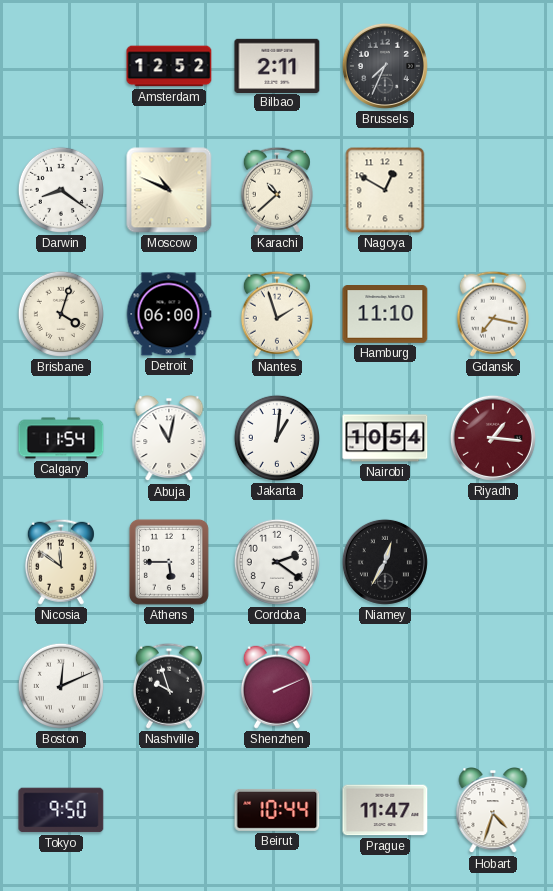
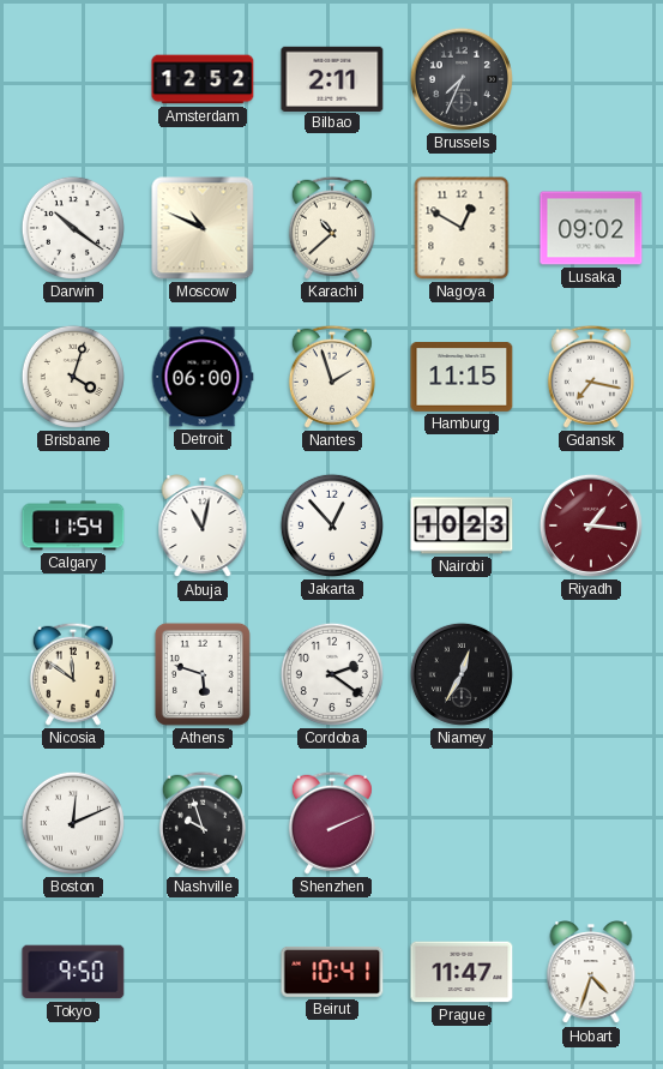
Darwin: 8:21 -> 10:21
Lusaka: none -> 09:02
Hamburg: 11:10 -> 11:15
Jakarta: 1:01 -> 12:53
Nairobi: 10:54 -> 10:23
Athens: 5:45 -> 5:48
Beirut: 10:44 -> 10:41
